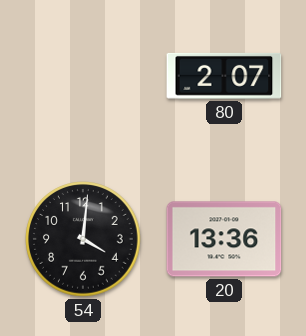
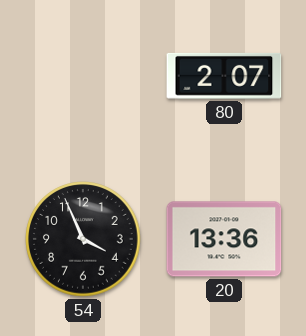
54: 4:01 -> 3:56
